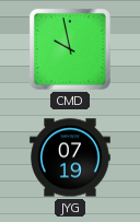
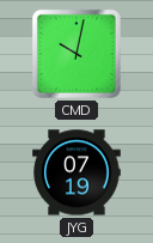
CMD: 9:58 -> 10:02
